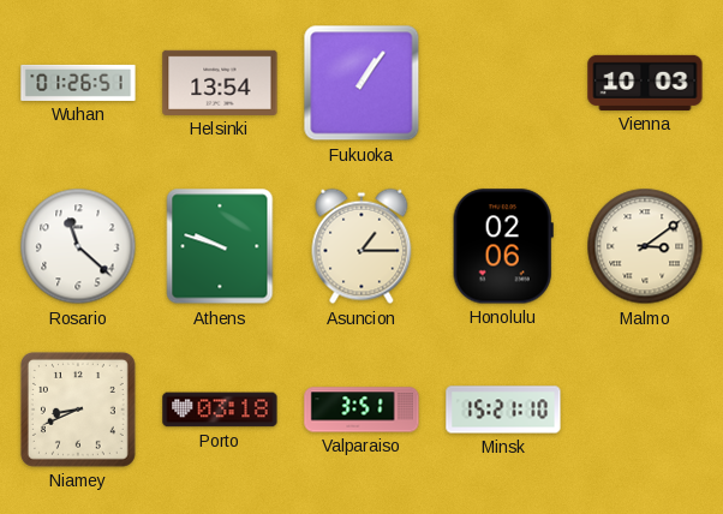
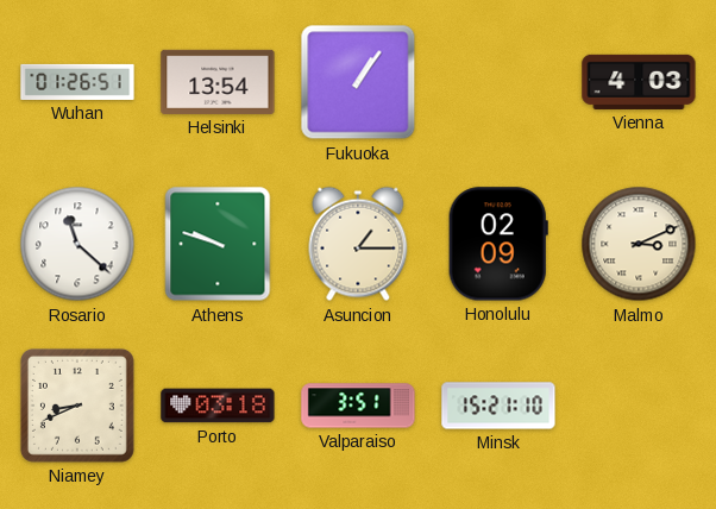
Vienna: 10:03 -> 4:03
Honolulu: 02:06 -> 02:09
Malmo: 3:09 -> 3:11
